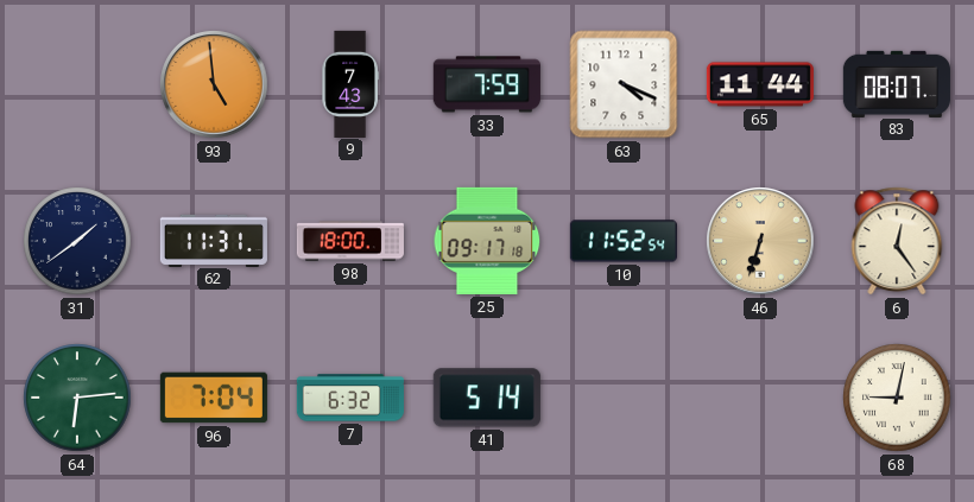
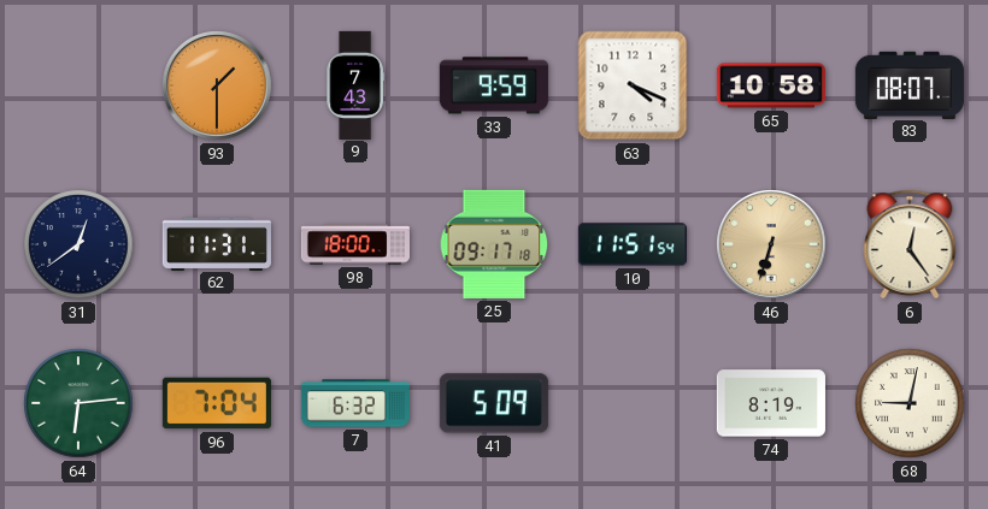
93: 4:59 -> 1:30
33: 7:59 -> 9:59
65: 11:44 -> 10:58
31: 1:39 -> 12:39
10: 11:52 -> 11:51
41: 5:14 -> 5:09
74: none -> 8:19
